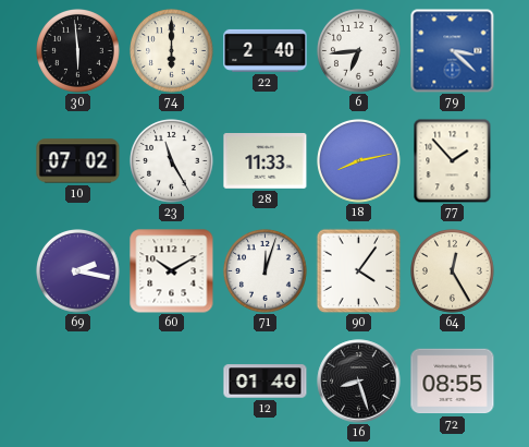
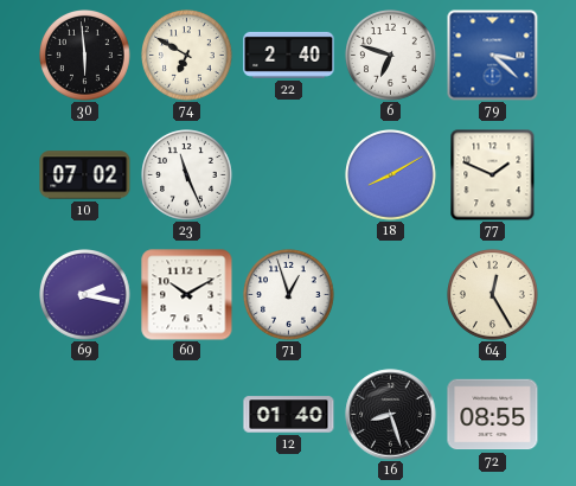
74: 6:00 -> 6:50
6: 6:44 -> 6:48
23: 11:25 -> 11:26
28: 11:33 -> none
18: 8:13 -> 8:10
77: 1:53 -> 1:49
71: 12:03 -> 12:57
90: 4:06 -> none
